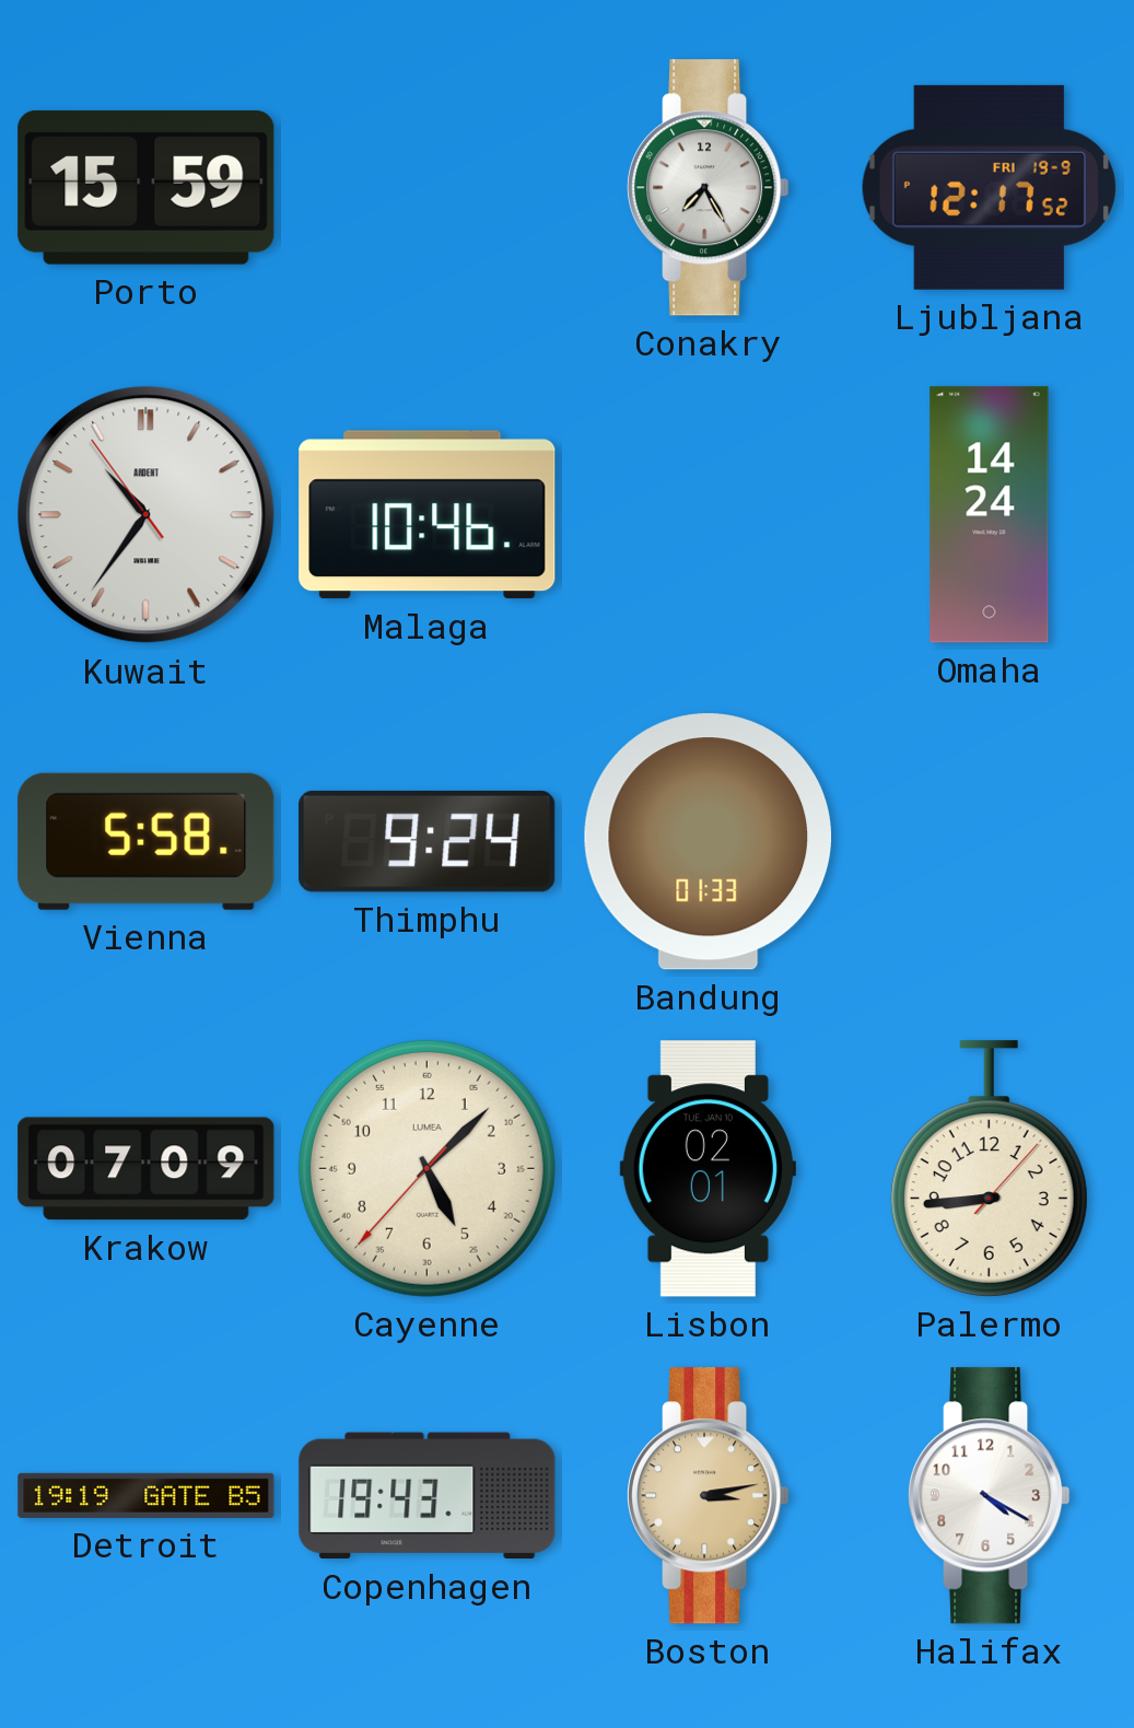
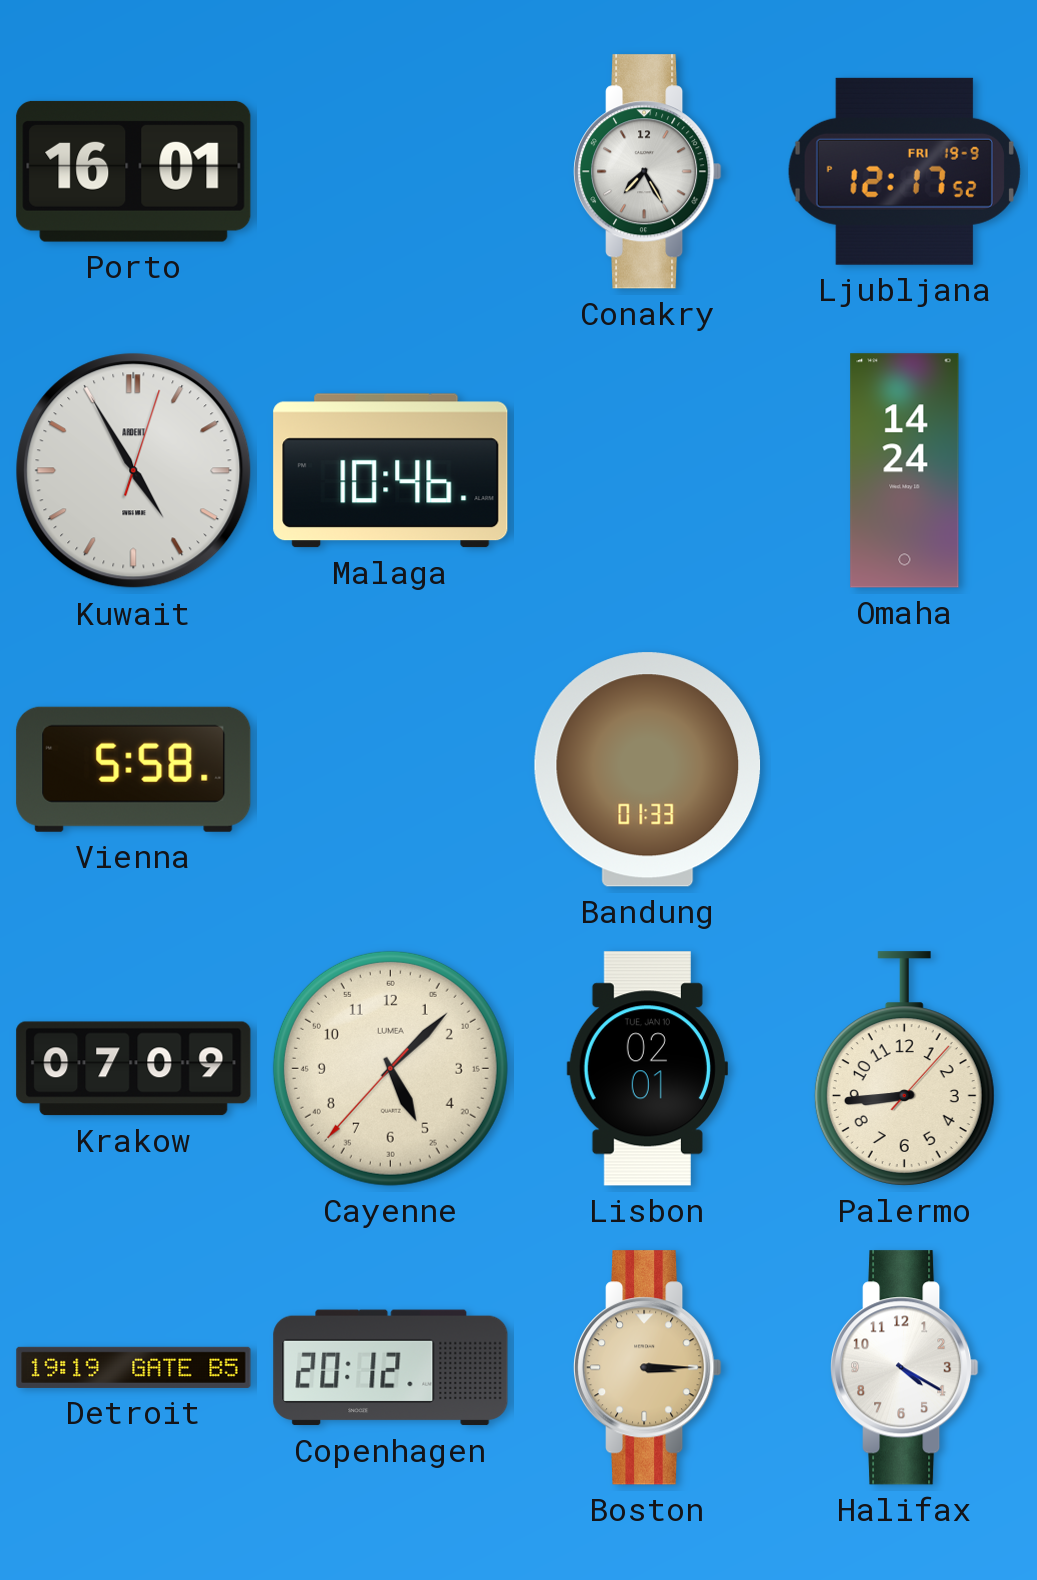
Porto: 15:59 -> 16:01
Kuwait: 10:35 -> 4:55
Thimphu: 9:24 -> none
Copenhagen: 19:43 -> 20:12
Boston: 3:13 -> 3:15
